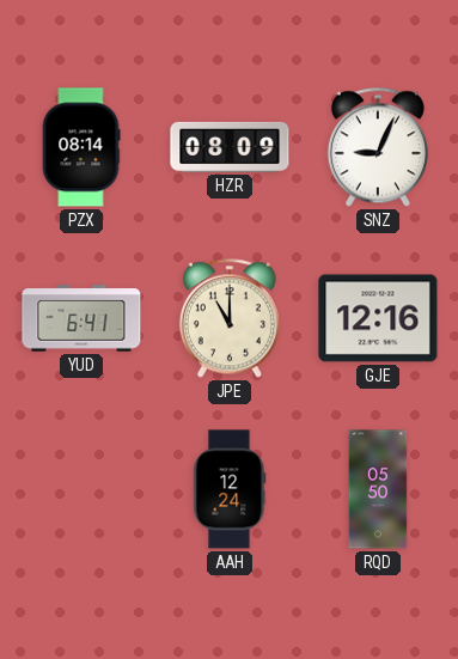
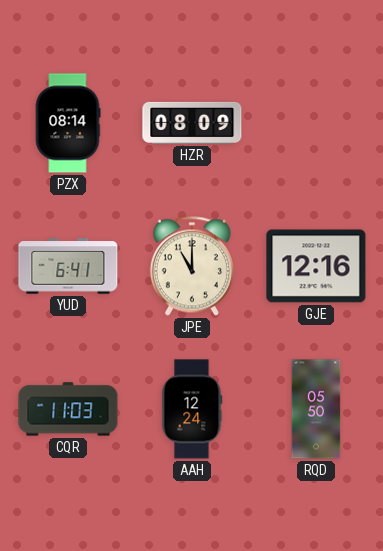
SNZ: 9:04 -> none
CQR: none -> 11:03
